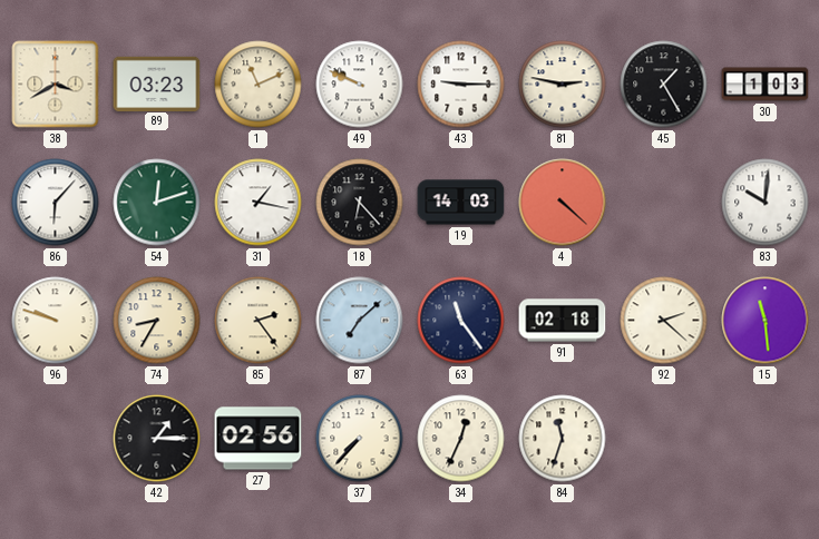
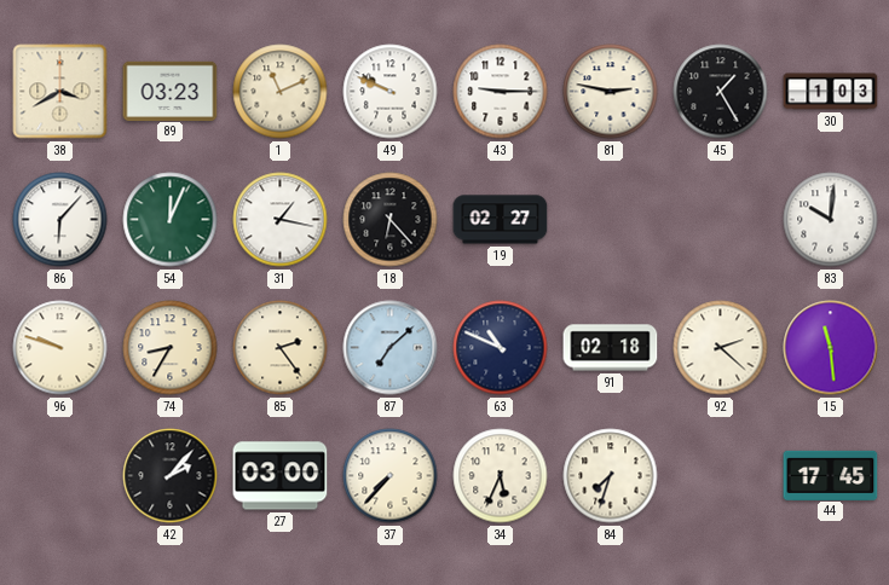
54: 12:12 -> 12:04
19: 14:03 -> 02:27
4: 4:22 -> none
63: 11:24 -> 10:49
42: 1:15 -> 2:07
27: 02:56 -> 03:00
34: 12:34 -> 5:34
84: 11:33 -> 7:33
44: none -> 17:45
